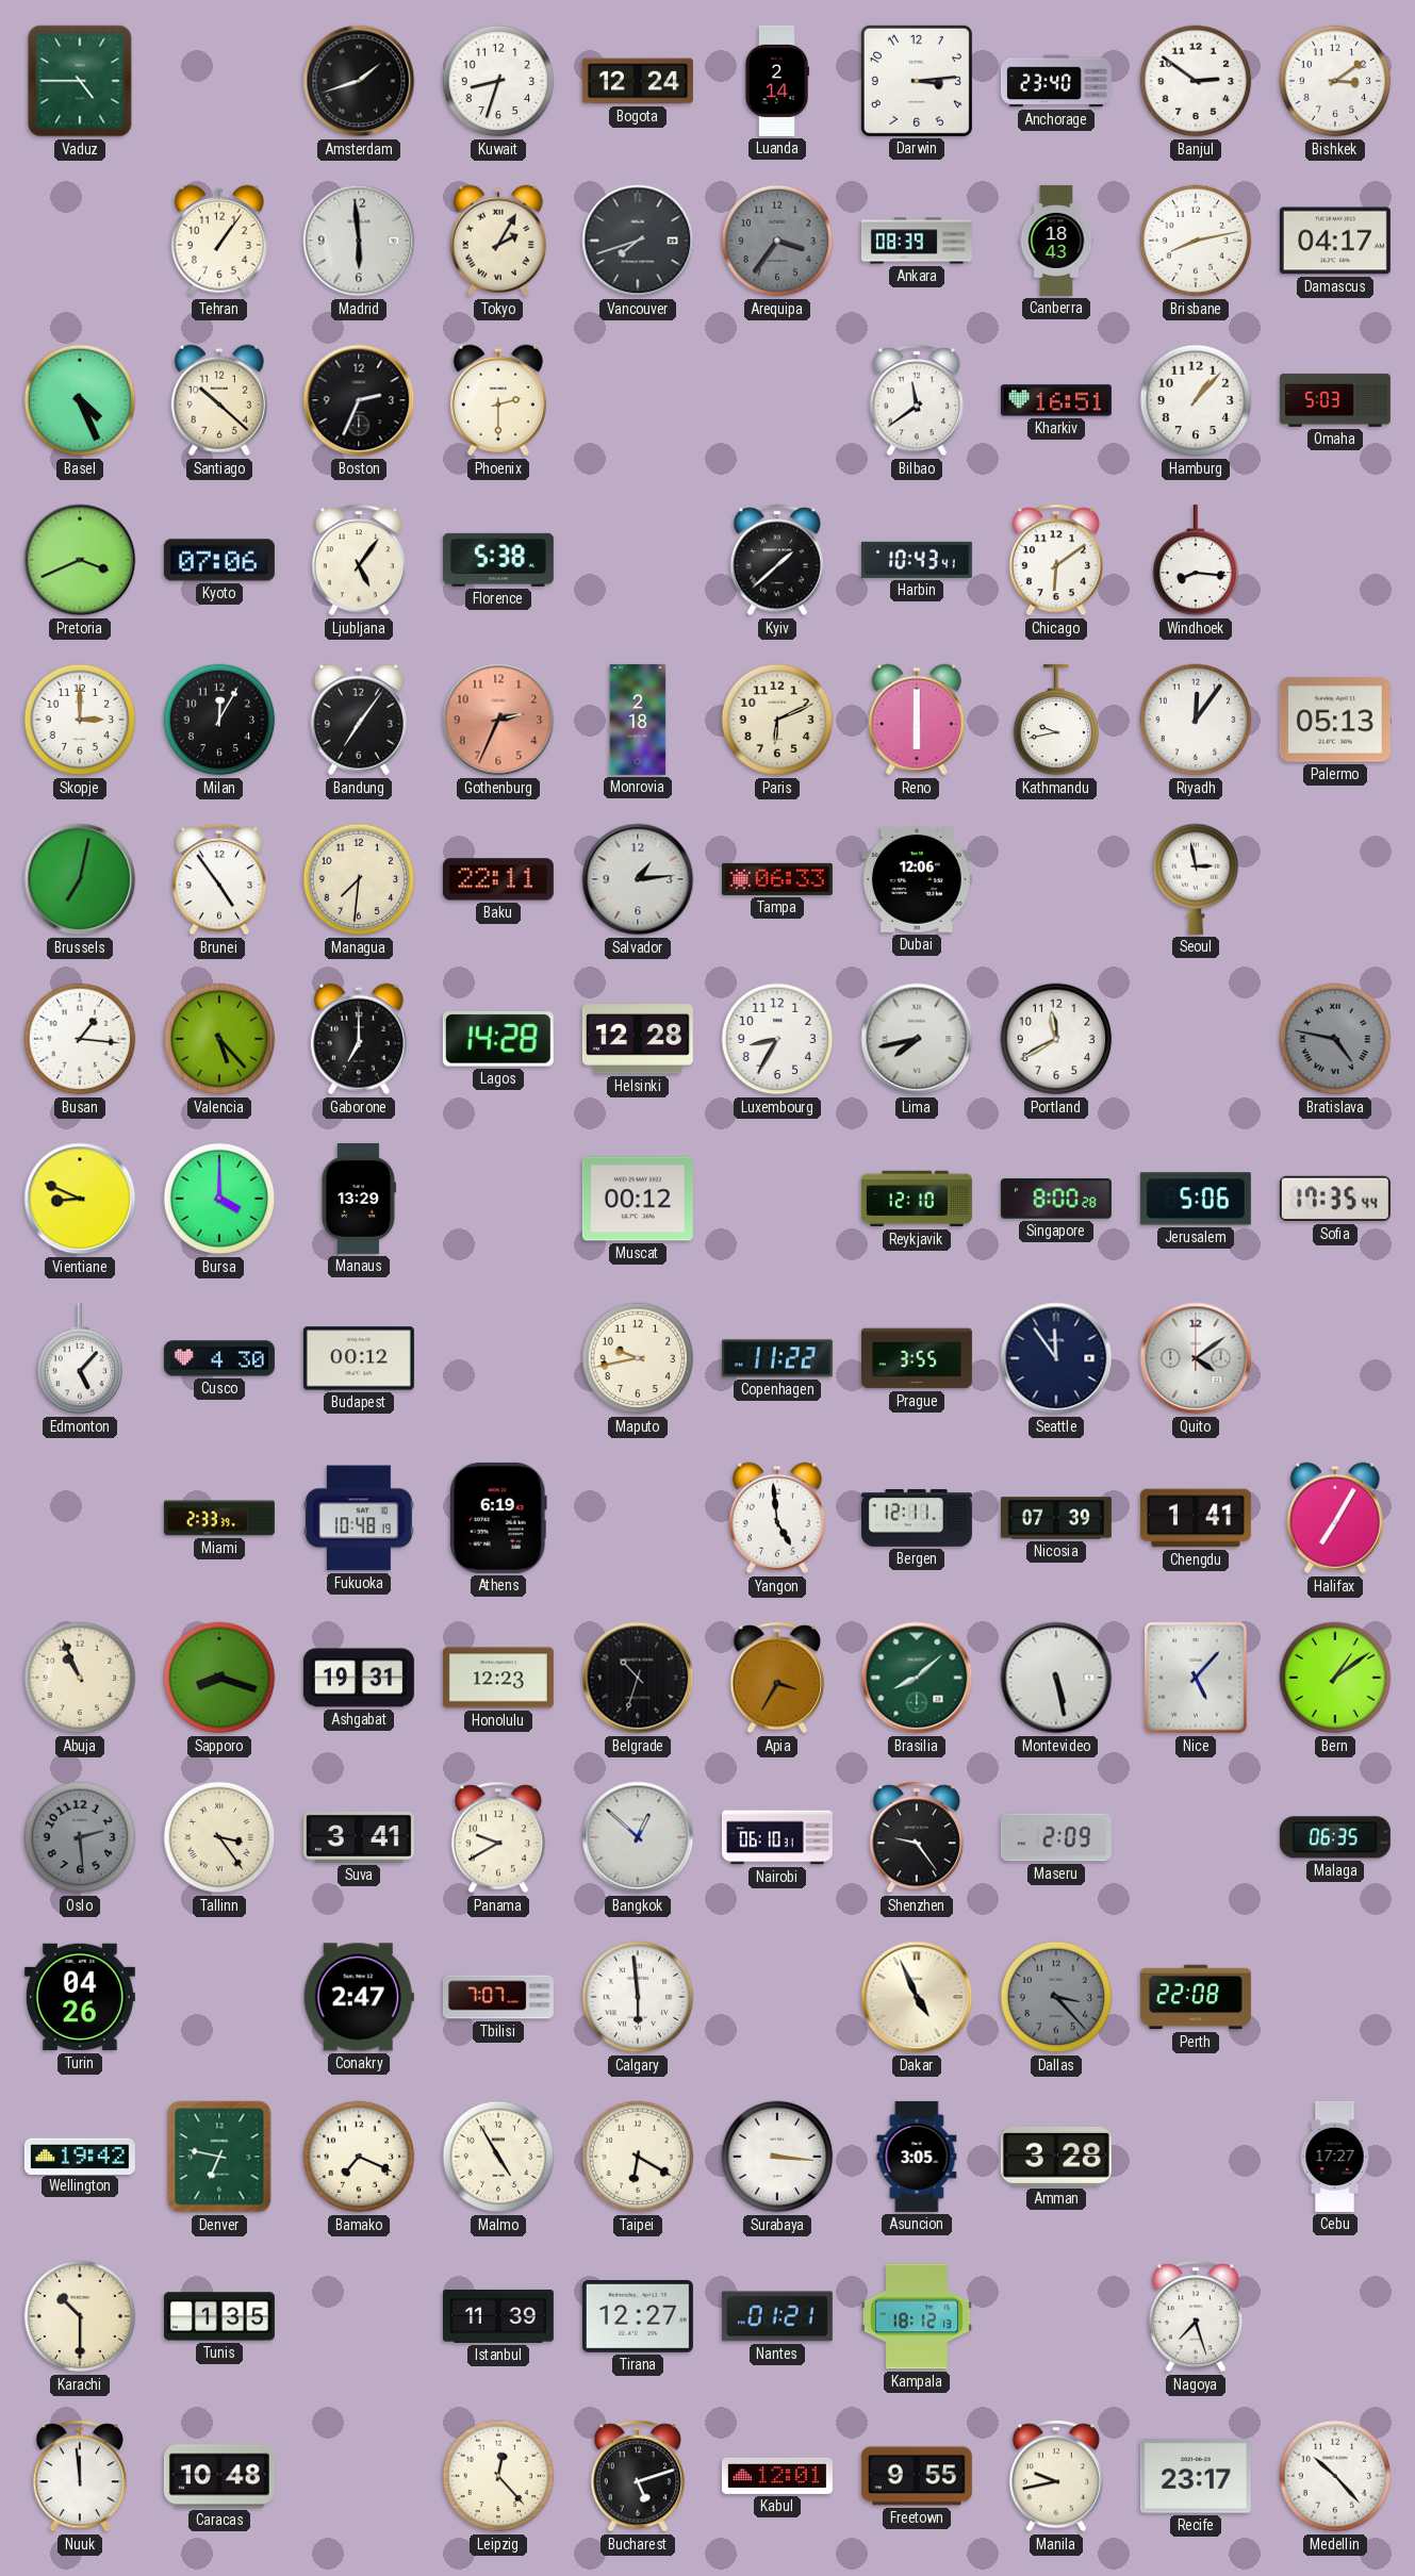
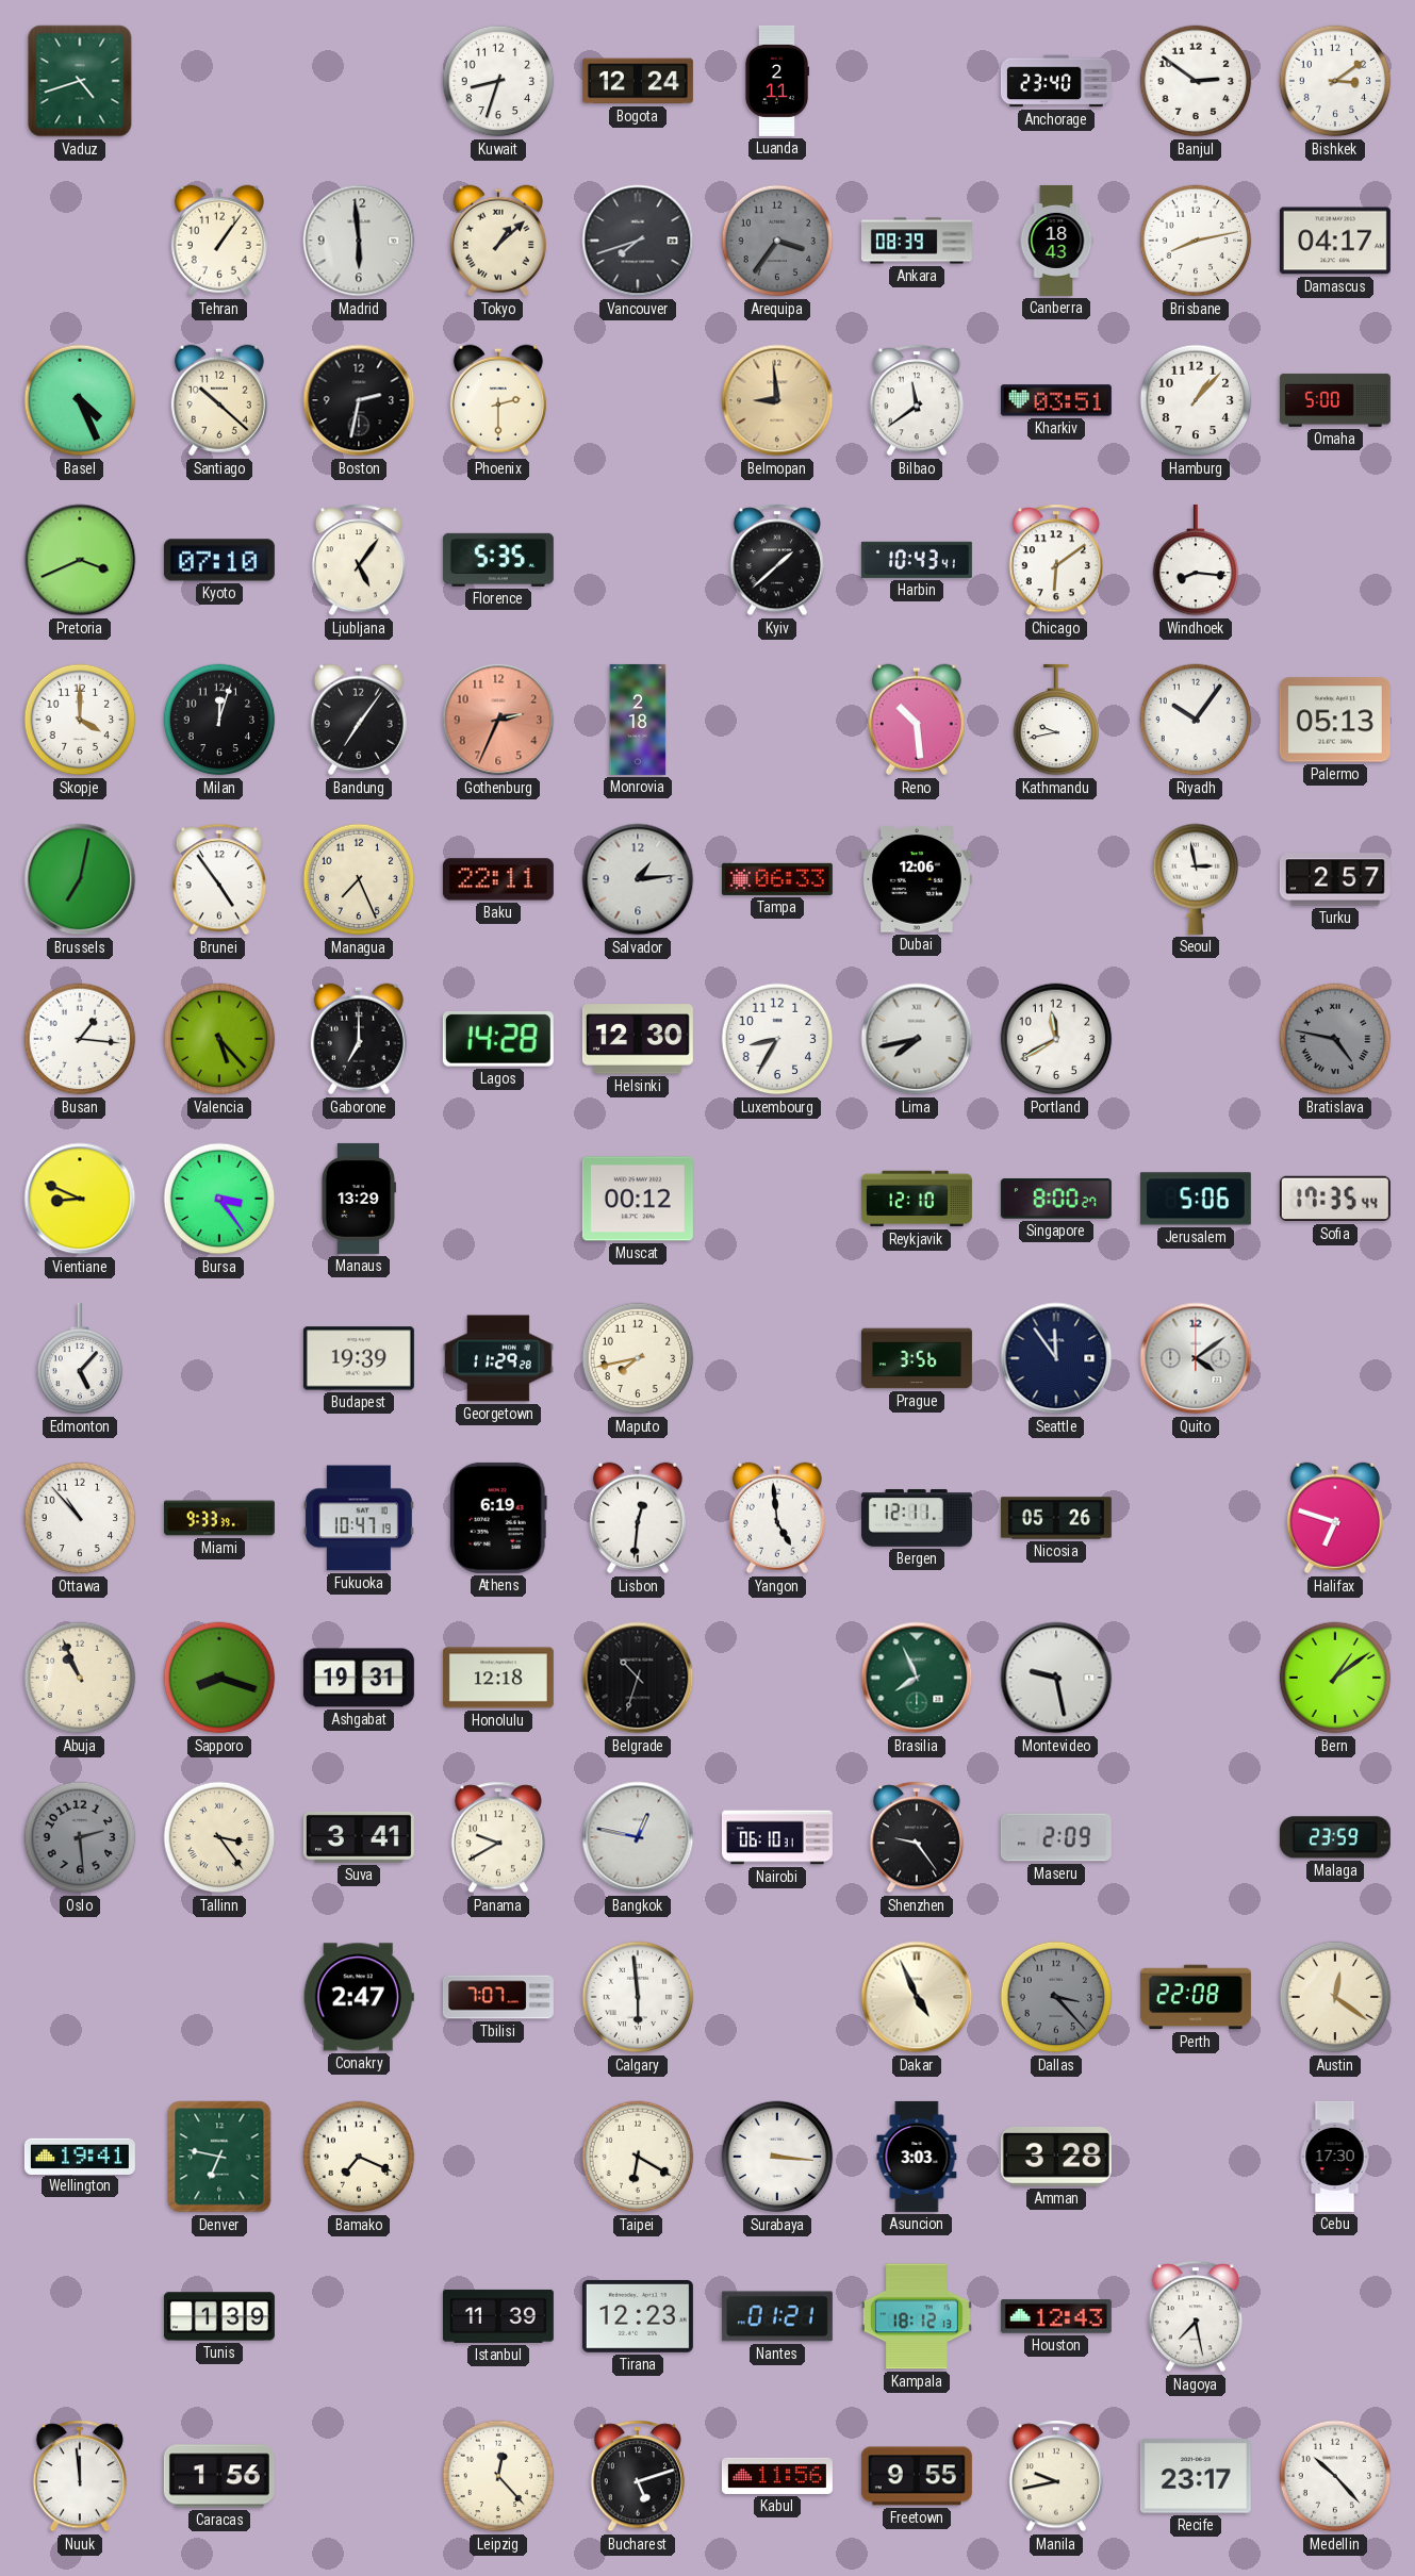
Vaduz: 4:45 -> 4:42
Amsterdam: 1:42 -> none
Luanda: 2:14 -> 2:11
Darwin: 3:14 -> none
Tokyo: 2:05 -> 1:08
Boston: 2:34 -> 2:32
Belmopan: none -> 8:59
Kharkiv: 16:51 -> 03:51
Omaha: 5:03 -> 5:00
Kyoto: 07:06 -> 07:10
Florence: 5:38 -> 5:35
Skopje: 3:00 -> 4:00
Milan: 12:05 -> 12:03
Paris: 6:11 -> none
Reno: 6:00 -> 10:29
Riyadh: 12:06 -> 10:06
Managua: 7:31 -> 7:26
Turku: none -> 2:57
Helsinki: 12:28 -> 12:30
Bursa: 4:00 -> 3:24
Singapore: 8:00:28 -> 8:00:27
Cusco: 4:30 -> none
Budapest: 00:12 -> 19:39
Georgetown: none -> 11:29
Maputo: 9:43 -> 7:43
Copenhagen: 11:22 -> none
Prague: 3:55 -> 3:56
Ottawa: none -> 10:53
Miami: 2:33 -> 9:33
Fukuoka: 10:48 -> 10:47
Lisbon: none -> 12:31
Nicosia: 07:39 -> 05:26
Chengdu: 1:41 -> none
Halifax: 7:05 -> 6:48
Honolulu: 12:23 -> 12:18
Apia: 3:35 -> none
Brasilia: 8:08 -> 7:56
Montevideo: 5:28 -> 9:28
Nice: 5:07 -> none
Bangkok: 12:52 -> 12:47
Malaga: 06:35 -> 23:59
Turin: 04:26 -> none
Austin: none -> 12:21
Wellington: 19:42 -> 19:41
Malmo: 4:55 -> none
Asuncion: 3:05 -> 3:03
Cebu: 17:27 -> 17:30
Karachi: 10:30 -> none
Tunis: 1:35 -> 1:39
Tirana: 12:27 -> 12:23
Houston: none -> 12:43
Nagoya: 7:27 -> 7:28
Caracas: 10:48 -> 1:56
Kabul: 12:01 -> 11:56
